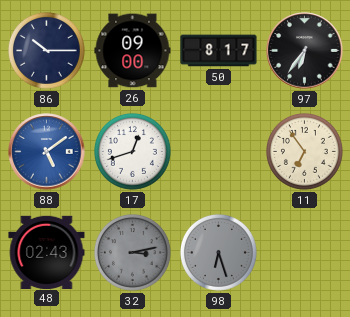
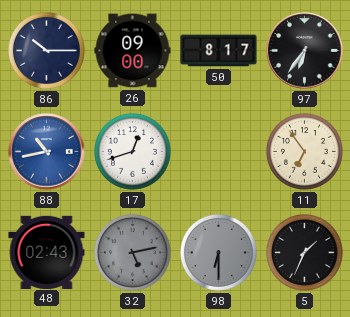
88: 5:09 -> 10:43
32: 3:13 -> 5:13
98: 6:27 -> 6:30
5: none -> 1:34
